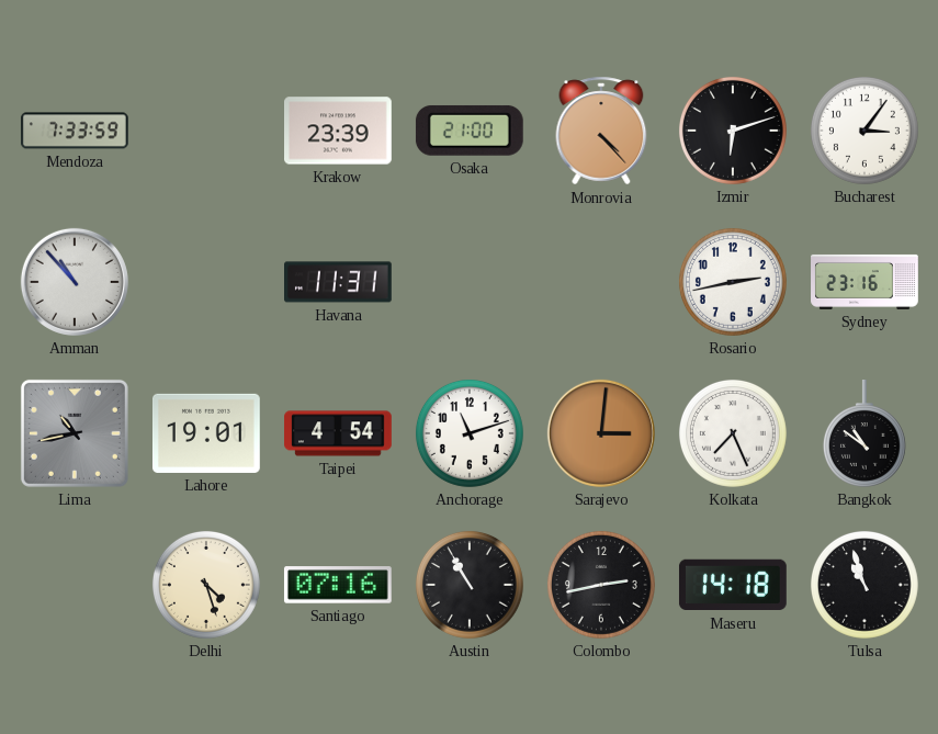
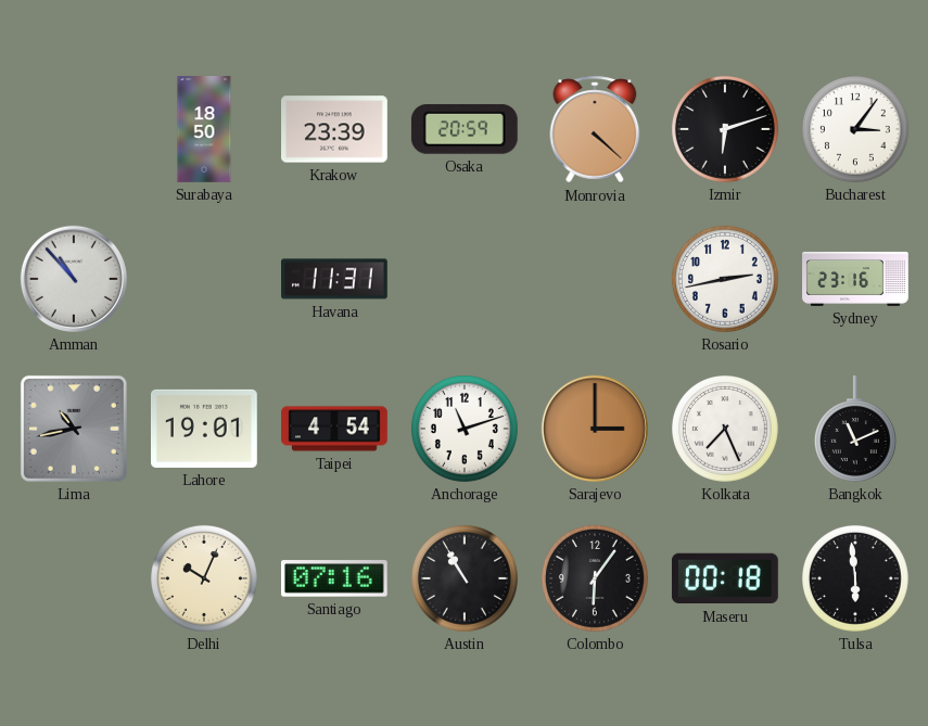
Mendoza: 7:33 -> none
Surabaya: none -> 18:50
Osaka: 21:00 -> 20:59
Monrovia: 4:23 -> 4:22
Sarajevo: 3:01 -> 3:00
Bangkok: 10:51 -> 11:11
Delhi: 4:27 -> 10:04
Colombo: 2:43 -> 6:06
Maseru: 14:18 -> 00:18
Tulsa: 10:57 -> 5:59
